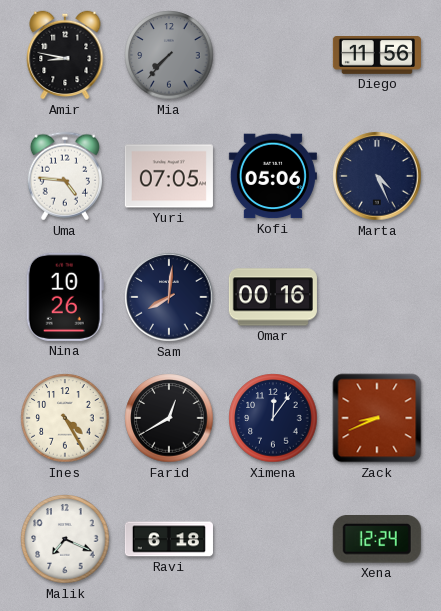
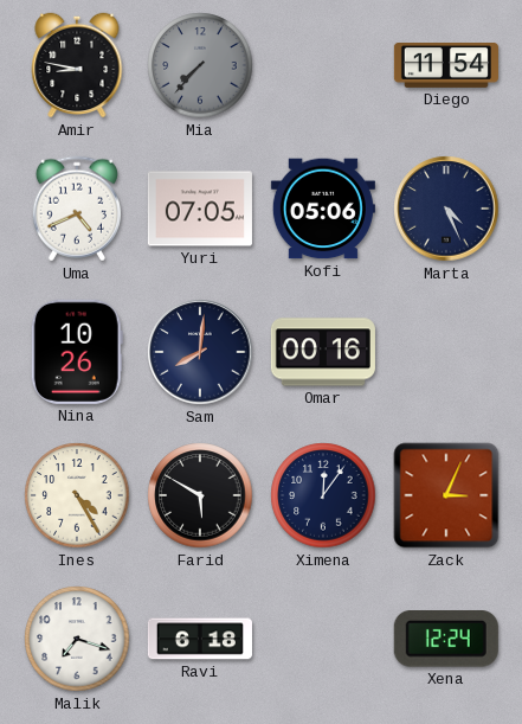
Diego: 11:56 -> 11:54
Uma: 4:46 -> 4:41
Farid: 12:40 -> 5:50
Zack: 8:41 -> 3:04
Malik: 7:19 -> 7:18
